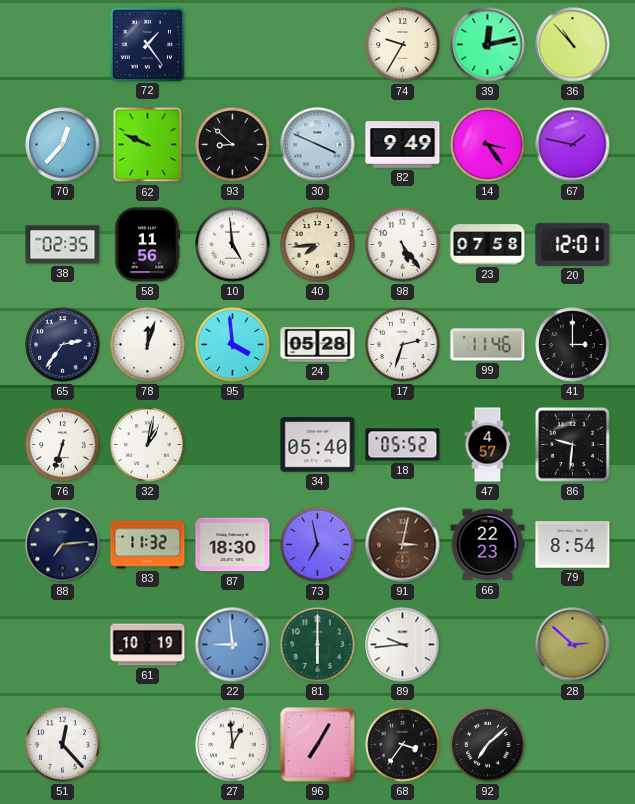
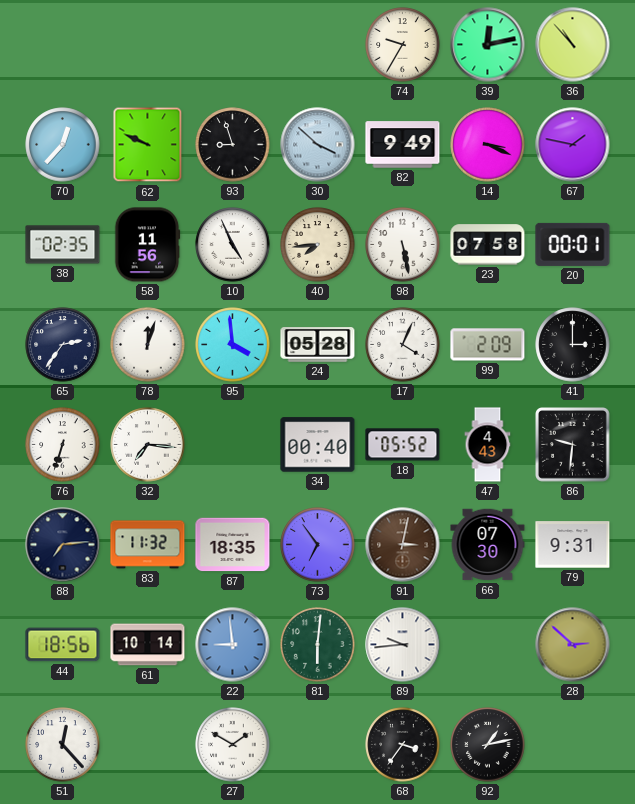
72: 1:24 -> none
93: 8:52 -> 8:57
30: 3:49 -> 3:52
14: 3:24 -> 3:19
10: 4:59 -> 4:56
98: 5:24 -> 5:28
20: 12:01 -> 00:01
17: 2:33 -> 4:04
99: 11:46 -> 2:09
32: 1:02 -> 7:16
34: 05:40 -> 00:40
47: 4:57 -> 4:43
87: 18:30 -> 18:35
73: 6:58 -> 6:54
66: 22:23 -> 07:30
79: 8:54 -> 9:31
44: none -> 18:56
61: 10:19 -> 10:14
81: 6:00 -> 6:01
27: 12:59 -> 1:50
96: 7:05 -> none
92: 7:08 -> 1:13
